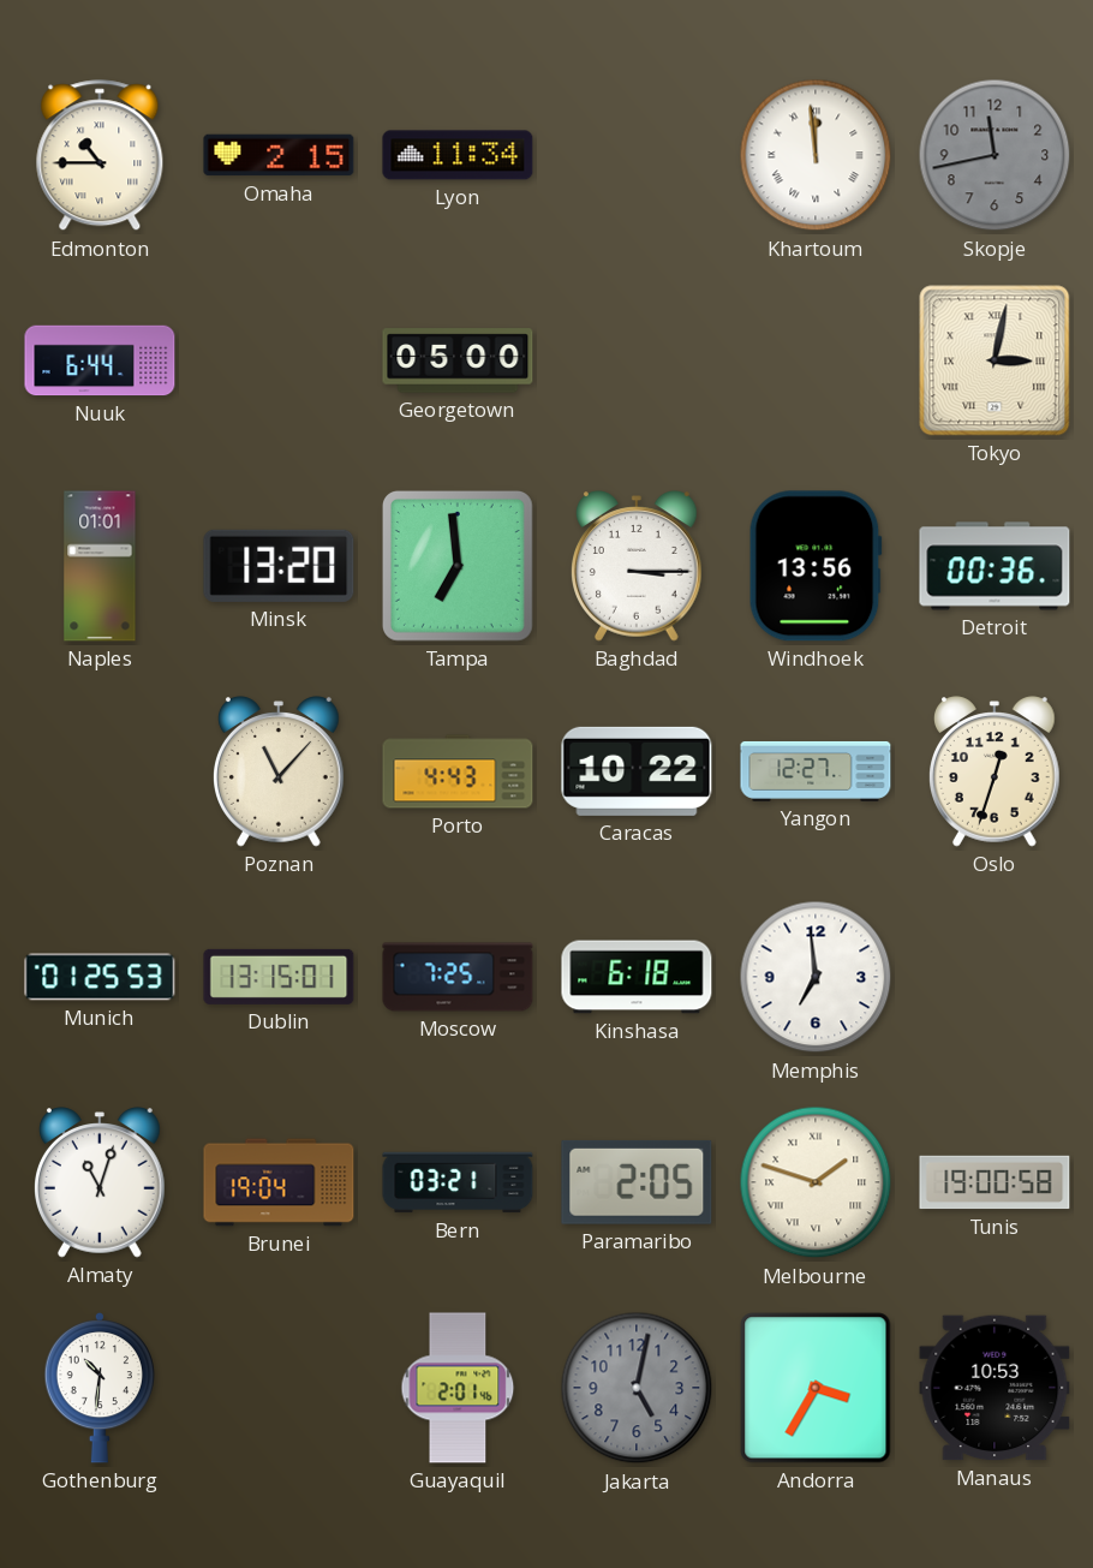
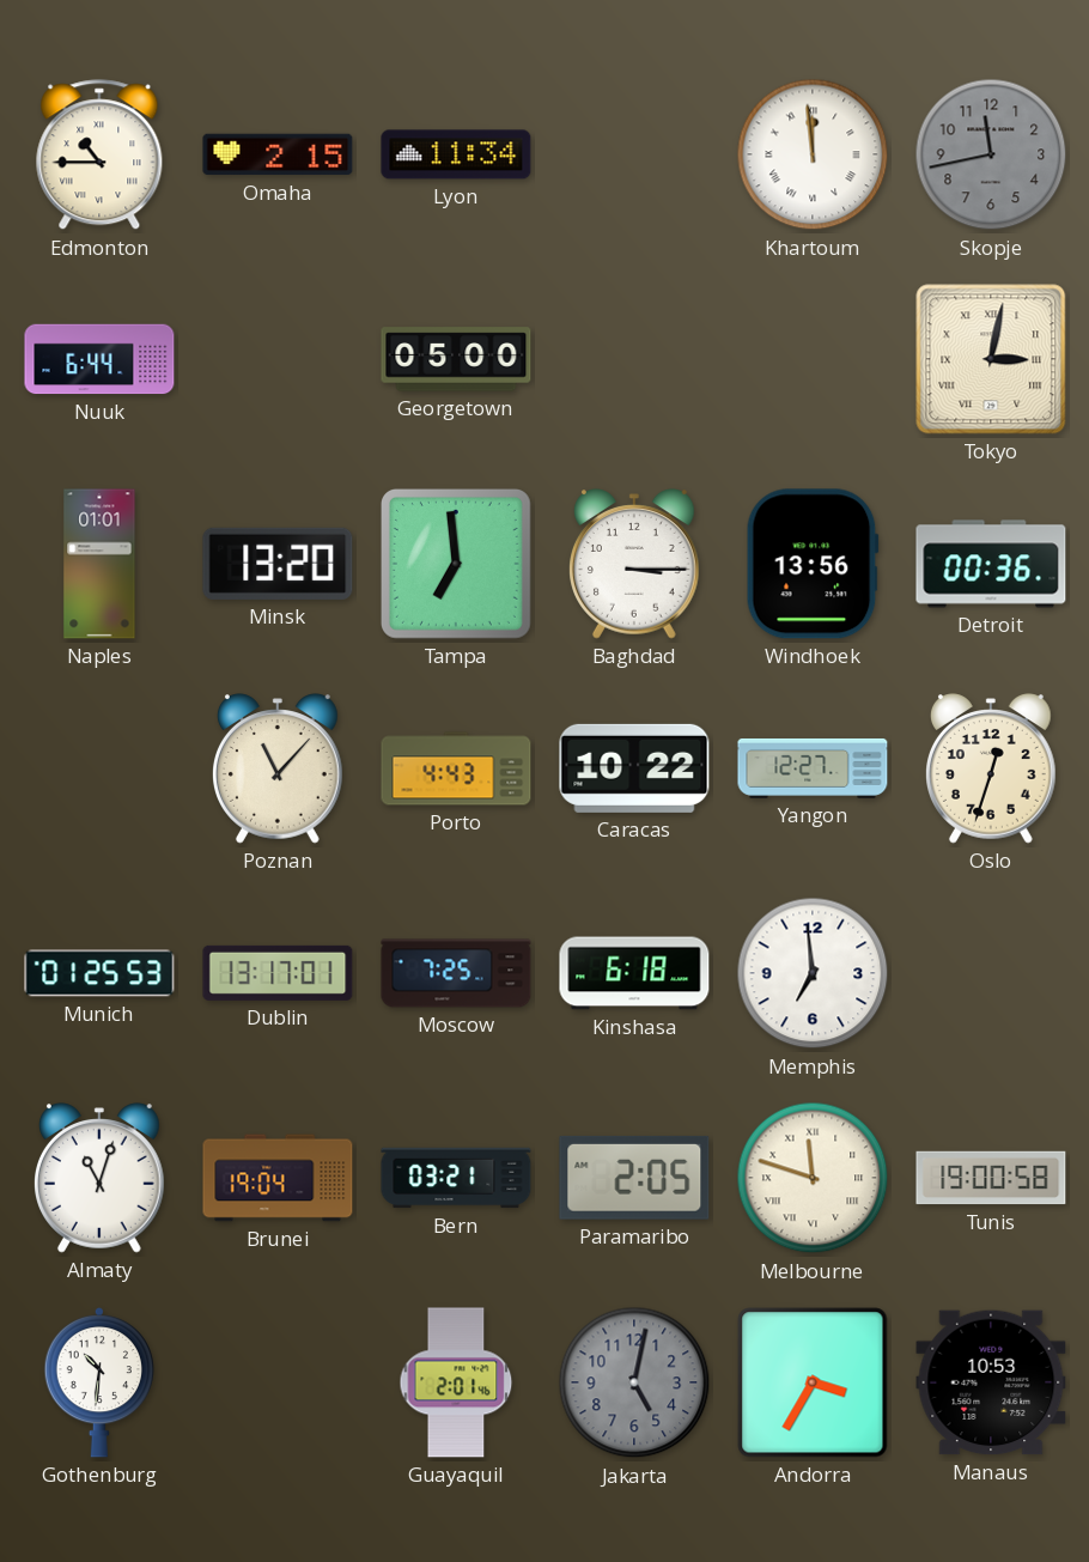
Dublin: 13:15 -> 13:17
Melbourne: 1:48 -> 11:48
